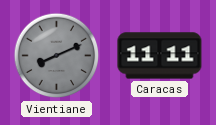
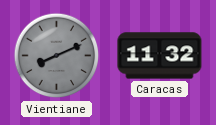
Caracas: 11:11 -> 11:32
